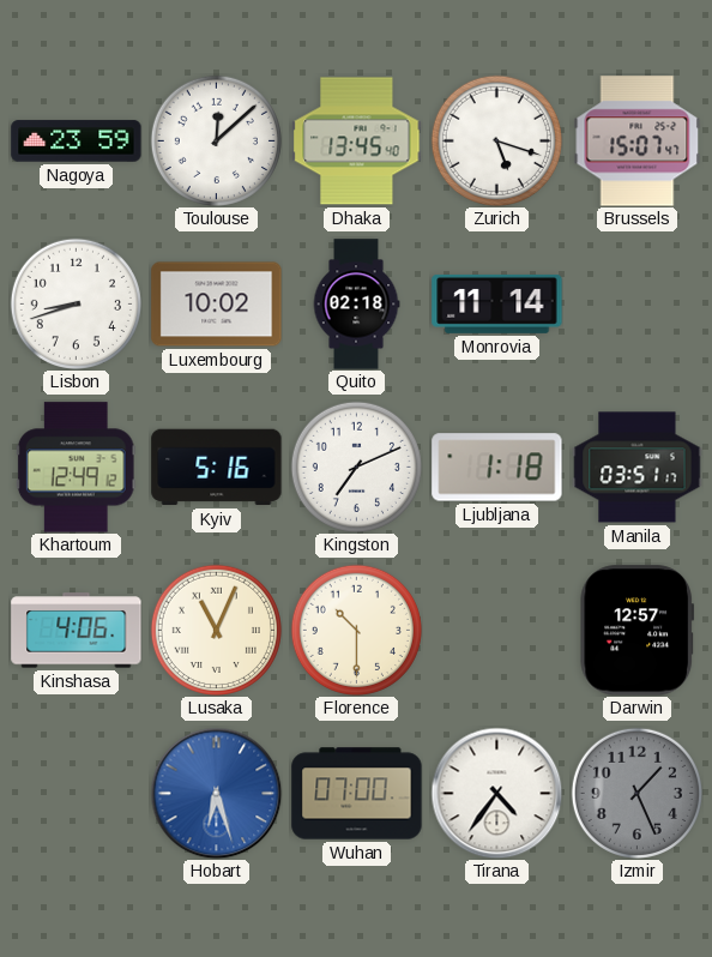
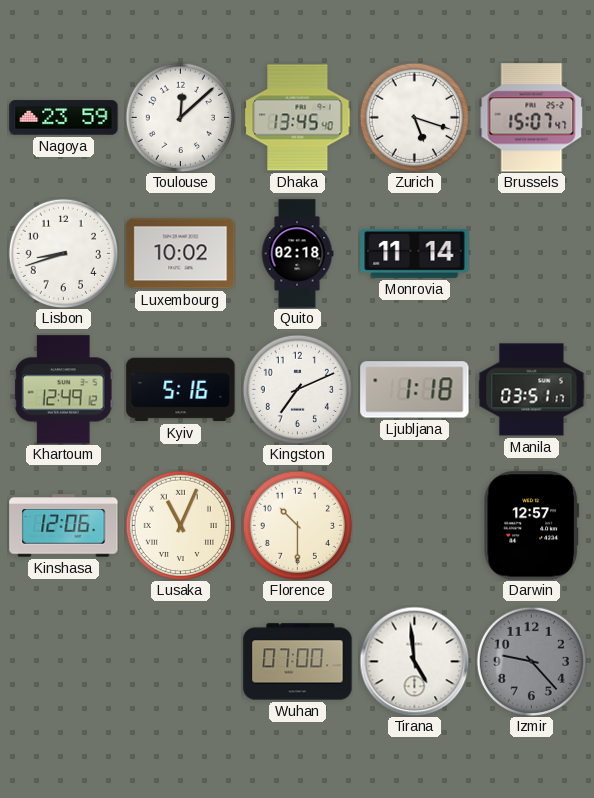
Kinshasa: 4:06 -> 12:06
Hobart: 6:27 -> none
Tirana: 4:36 -> 4:59
Izmir: 1:26 -> 9:23
